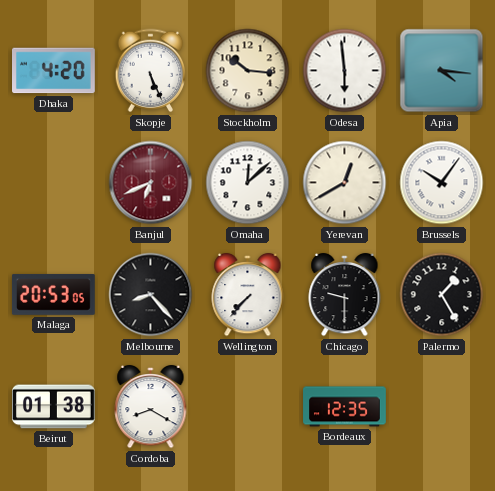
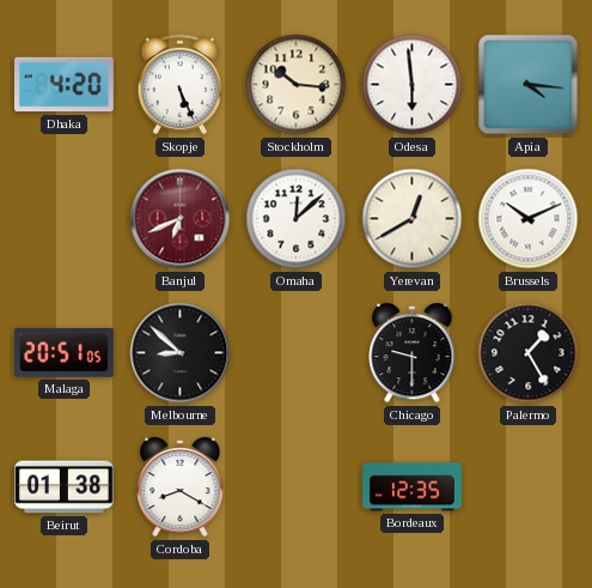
Brussels: 10:06 -> 10:11
Malaga: 20:53 -> 20:51
Melbourne: 8:23 -> 8:52
Wellington: 7:37 -> none
